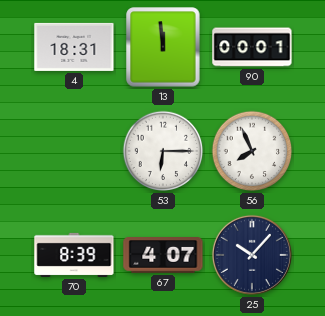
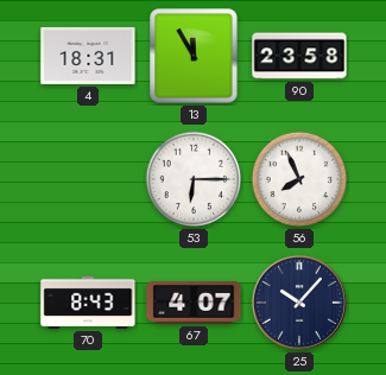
13: 11:59 -> 11:55
90: 00:01 -> 23:58
70: 8:39 -> 8:43
